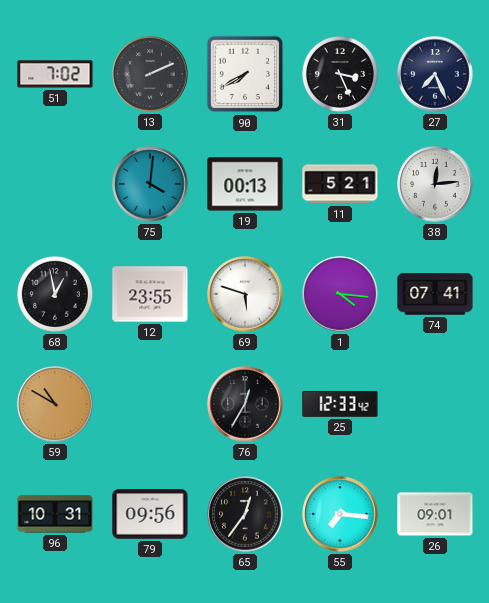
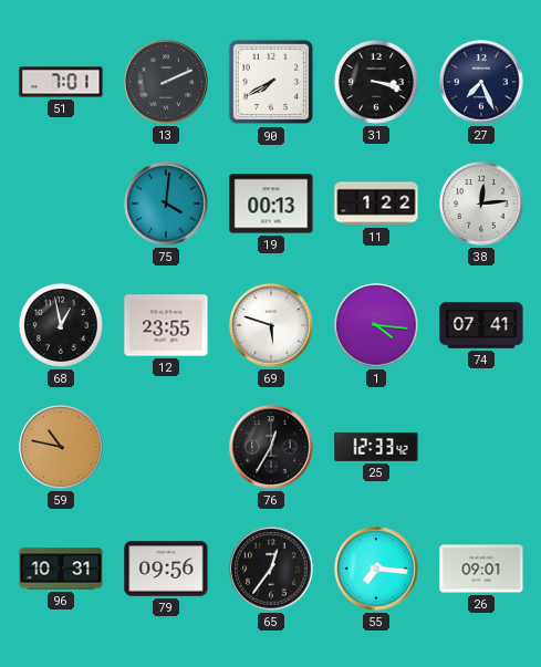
51: 7:02 -> 7:01
31: 3:26 -> 3:18
11: 5:21 -> 1:22
59: 10:50 -> 10:47
